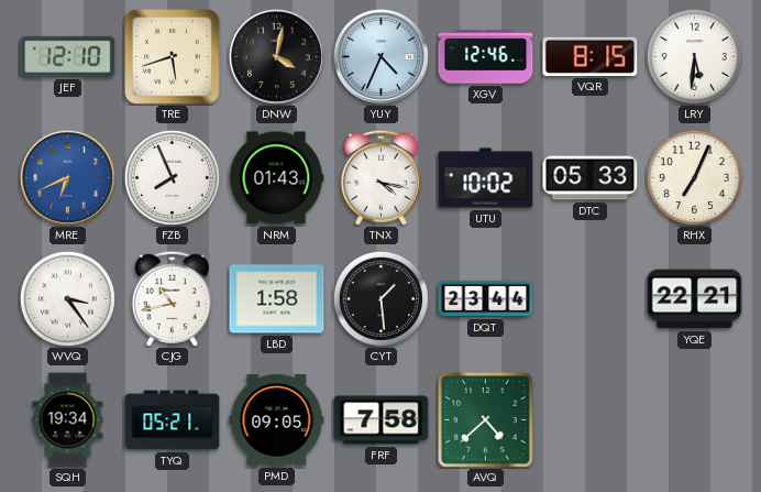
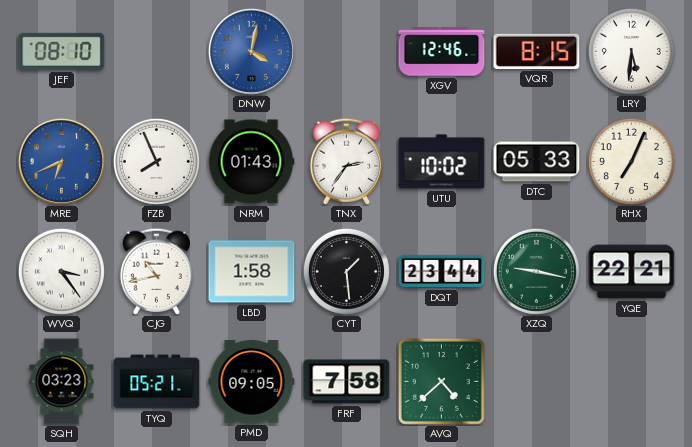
JEF: 12:10 -> 08:10
TRE: 5:42 -> none
DNW dial: black -> blue
YUY: 4:34 -> none
TNX: 4:17 -> 2:36
XZQ: none -> 9:17
SQH: 19:34 -> 03:23
